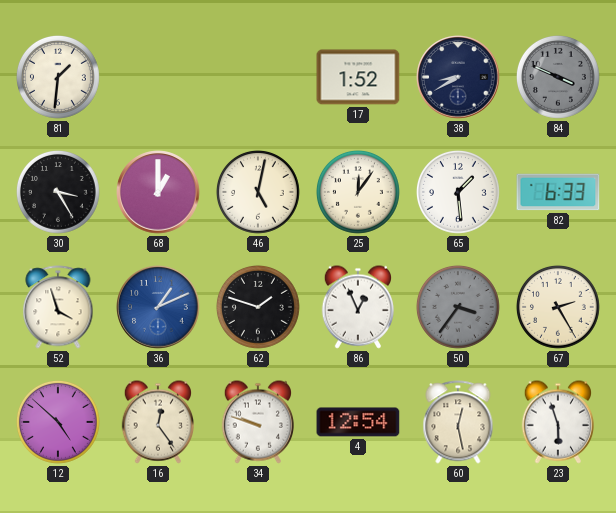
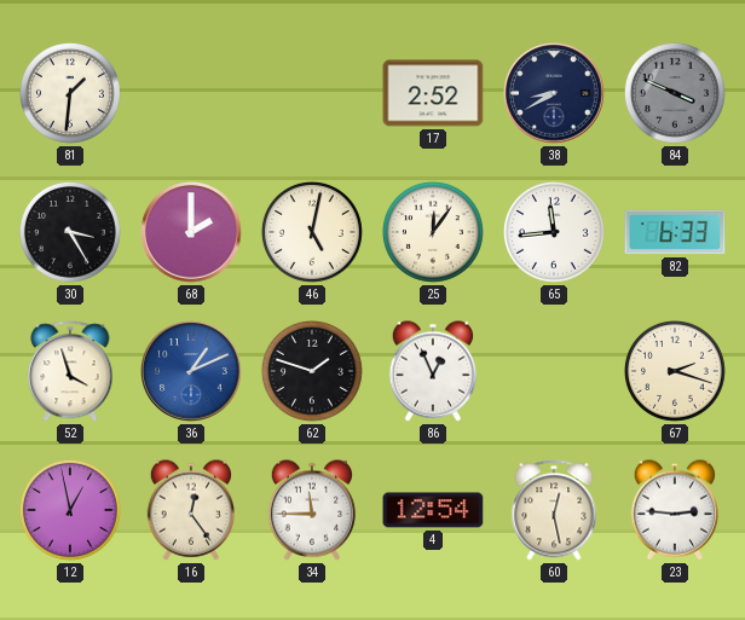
17: 1:52 -> 2:52
68: 1:00 -> 2:00
65: 1:29 -> 11:44
50: 3:36 -> none
67: 2:25 -> 2:18
12: 4:52 -> 12:58
34: 9:48 -> 11:45
23: 5:57 -> 2:46
